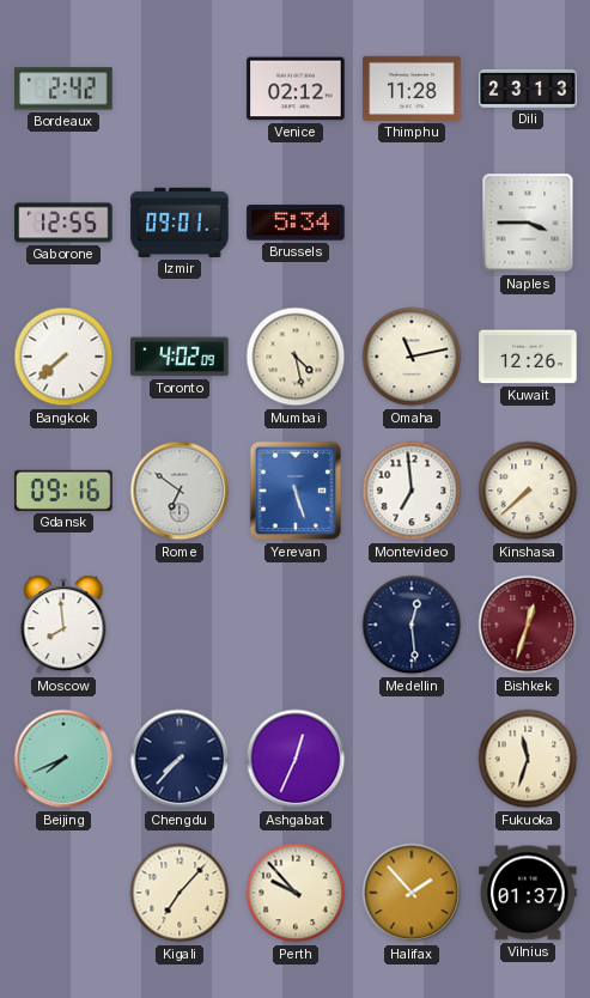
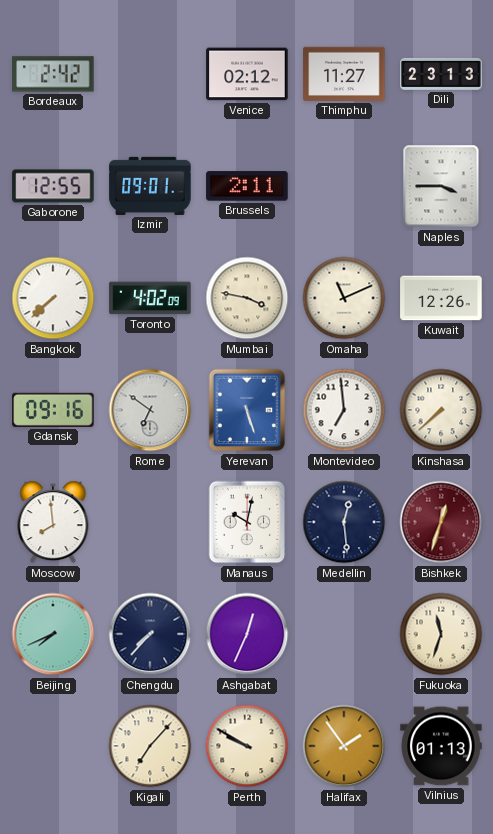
Thimphu: 11:28 -> 11:27
Brussels: 5:34 -> 2:11
Mumbai: 4:28 -> 3:47
Omaha: 11:13 -> 11:11
Manaus: none -> 10:02
Perth: 9:53 -> 9:50
Halifax: 1:53 -> 1:54
Vilnius: 01:37 -> 01:13
